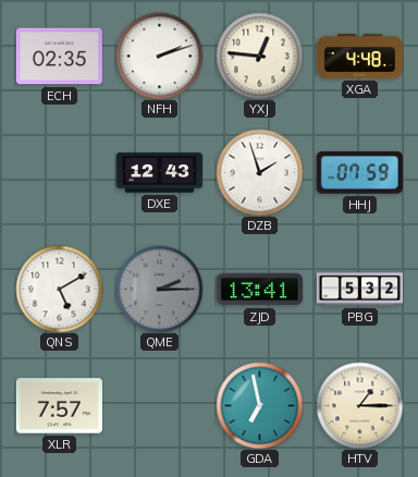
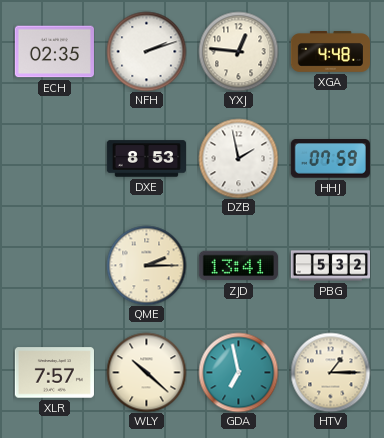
DXE: 12:43 -> 8:53
DZB: 1:57 -> 1:58
QNS: 5:10 -> none
QME dial: grey -> cream
WLY: none -> 10:22
